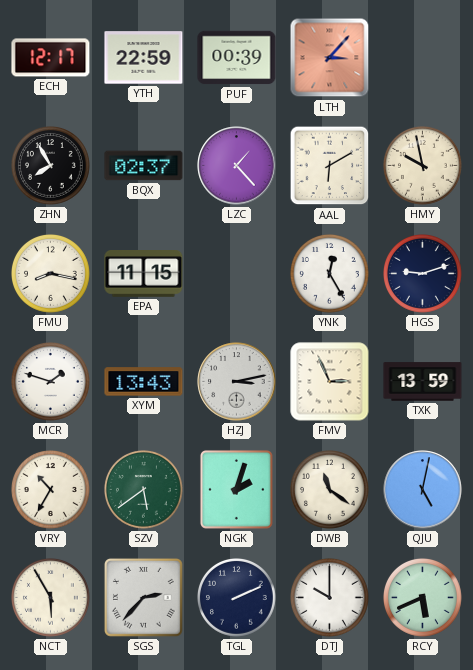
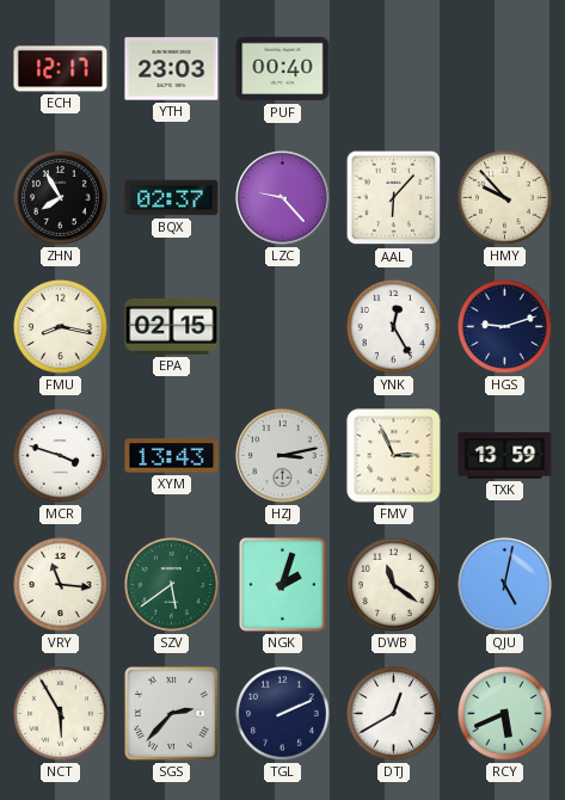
YTH: 22:59 -> 23:03
PUF: 00:39 -> 00:40
LTH: 3:07 -> none
LZC: 1:23 -> 9:23
AAL: 6:10 -> 6:07
HMY: 9:58 -> 9:53
EPA: 11:15 -> 02:15
MCR: 1:48 -> 3:48
VRY: 10:35 -> 11:16
DTJ: 10:00 -> 12:40
